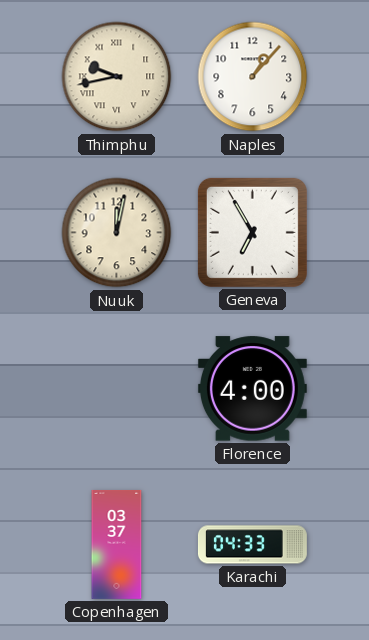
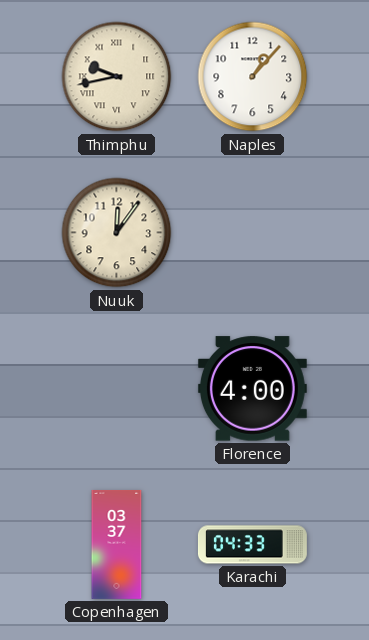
Nuuk: 12:02 -> 12:06
Geneva: 6:55 -> none
